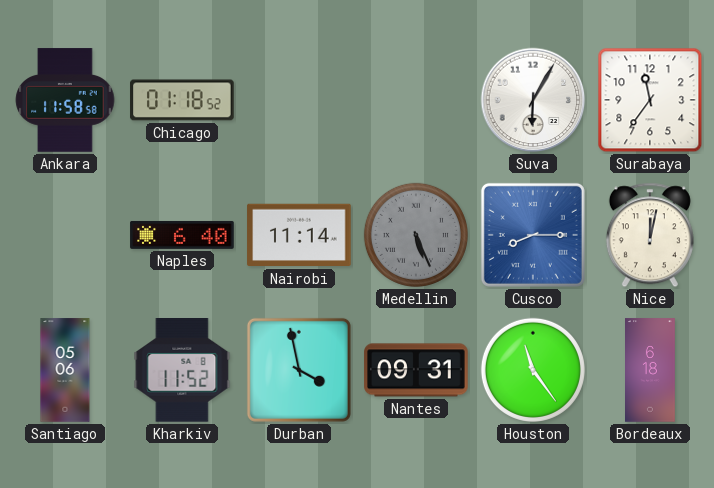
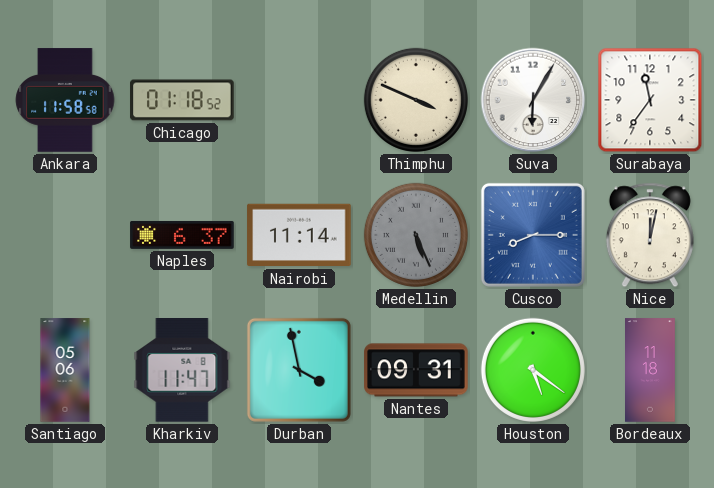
Thimphu: none -> 3:49
Naples: 6:40 -> 6:37
Kharkiv: 11:52 -> 11:47
Houston: 11:24 -> 5:21
Bordeaux: 6:18 -> 11:18
